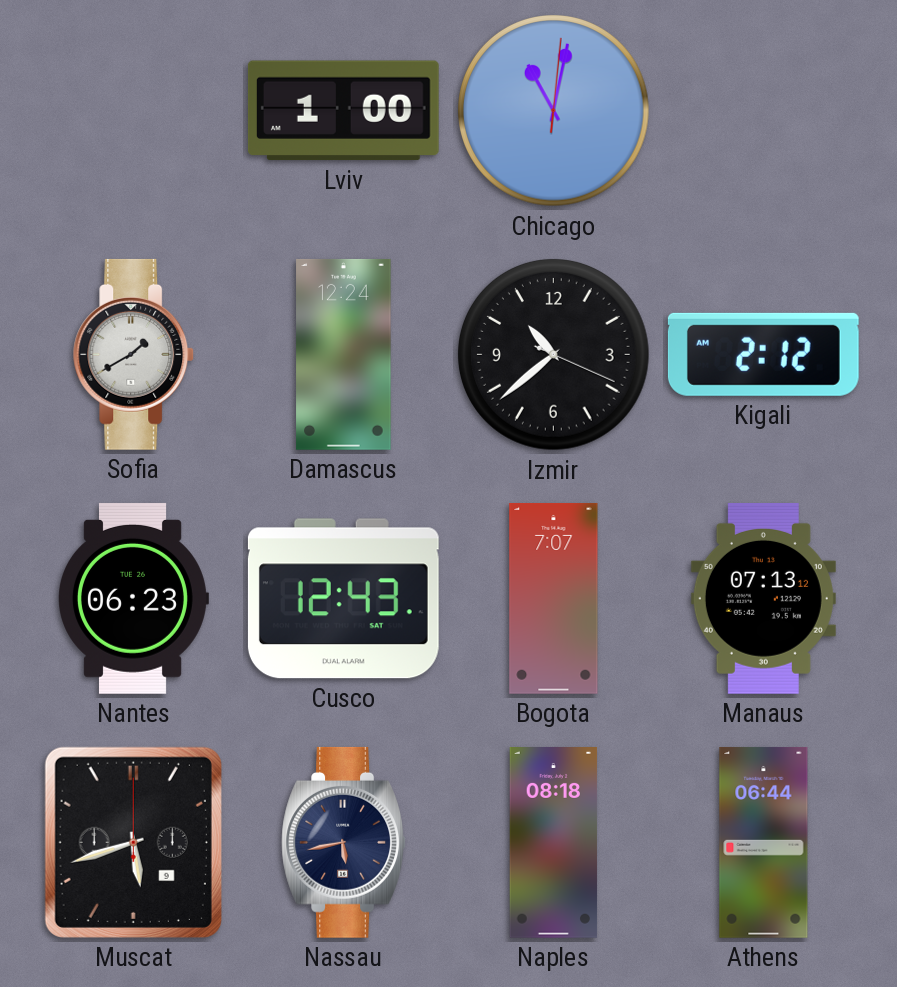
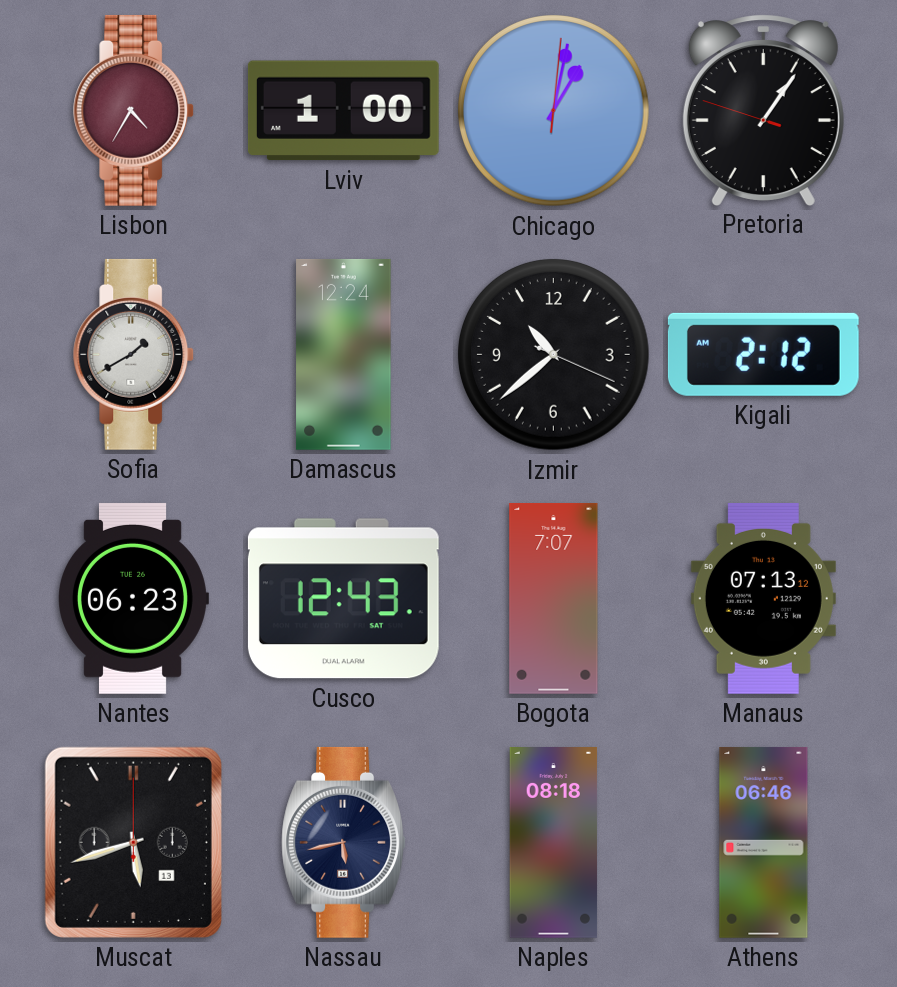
Lisbon: none -> 4:35
Chicago: 11:02 -> 1:02
Pretoria: none -> 1:05
Muscat date: 9 -> 13
Athens: 06:44 -> 06:46
